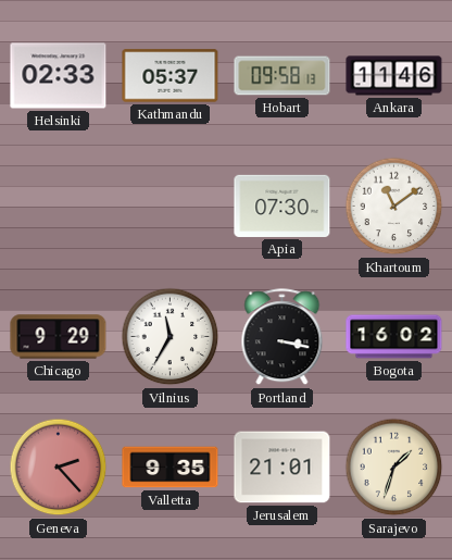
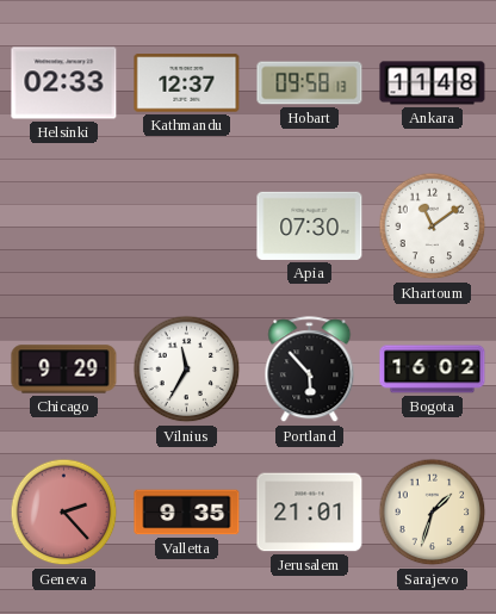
Kathmandu: 05:37 -> 12:37
Ankara: 11:46 -> 11:48
Portland: 3:17 -> 5:53
